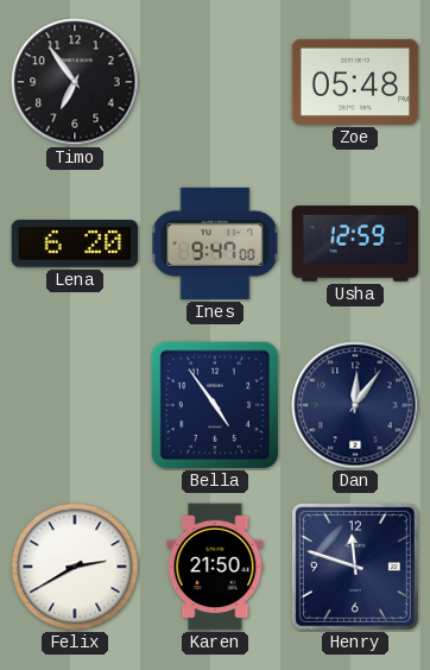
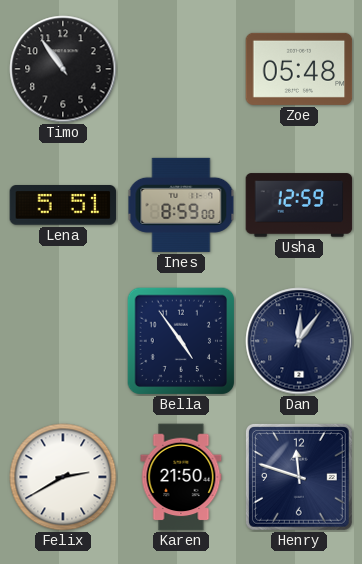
Timo: 6:54 -> 10:54
Lena: 6:20 -> 5:51
Ines: 9:47 -> 8:59
